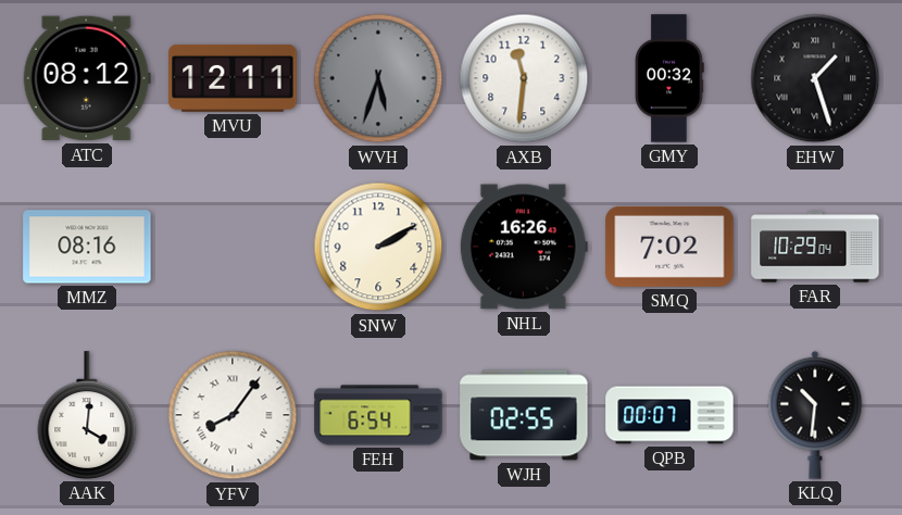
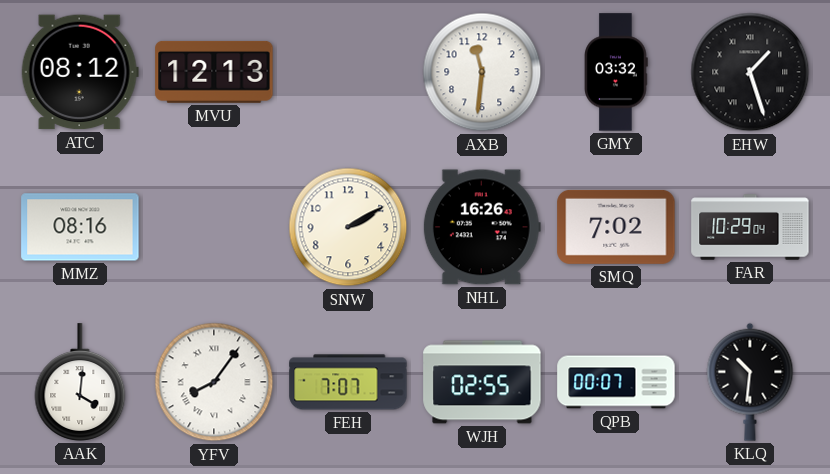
MVU: 12:11 -> 12:13
WVH: 5:33 -> none
GMY: 00:32 -> 03:32
FEH: 6:54 -> 7:07
